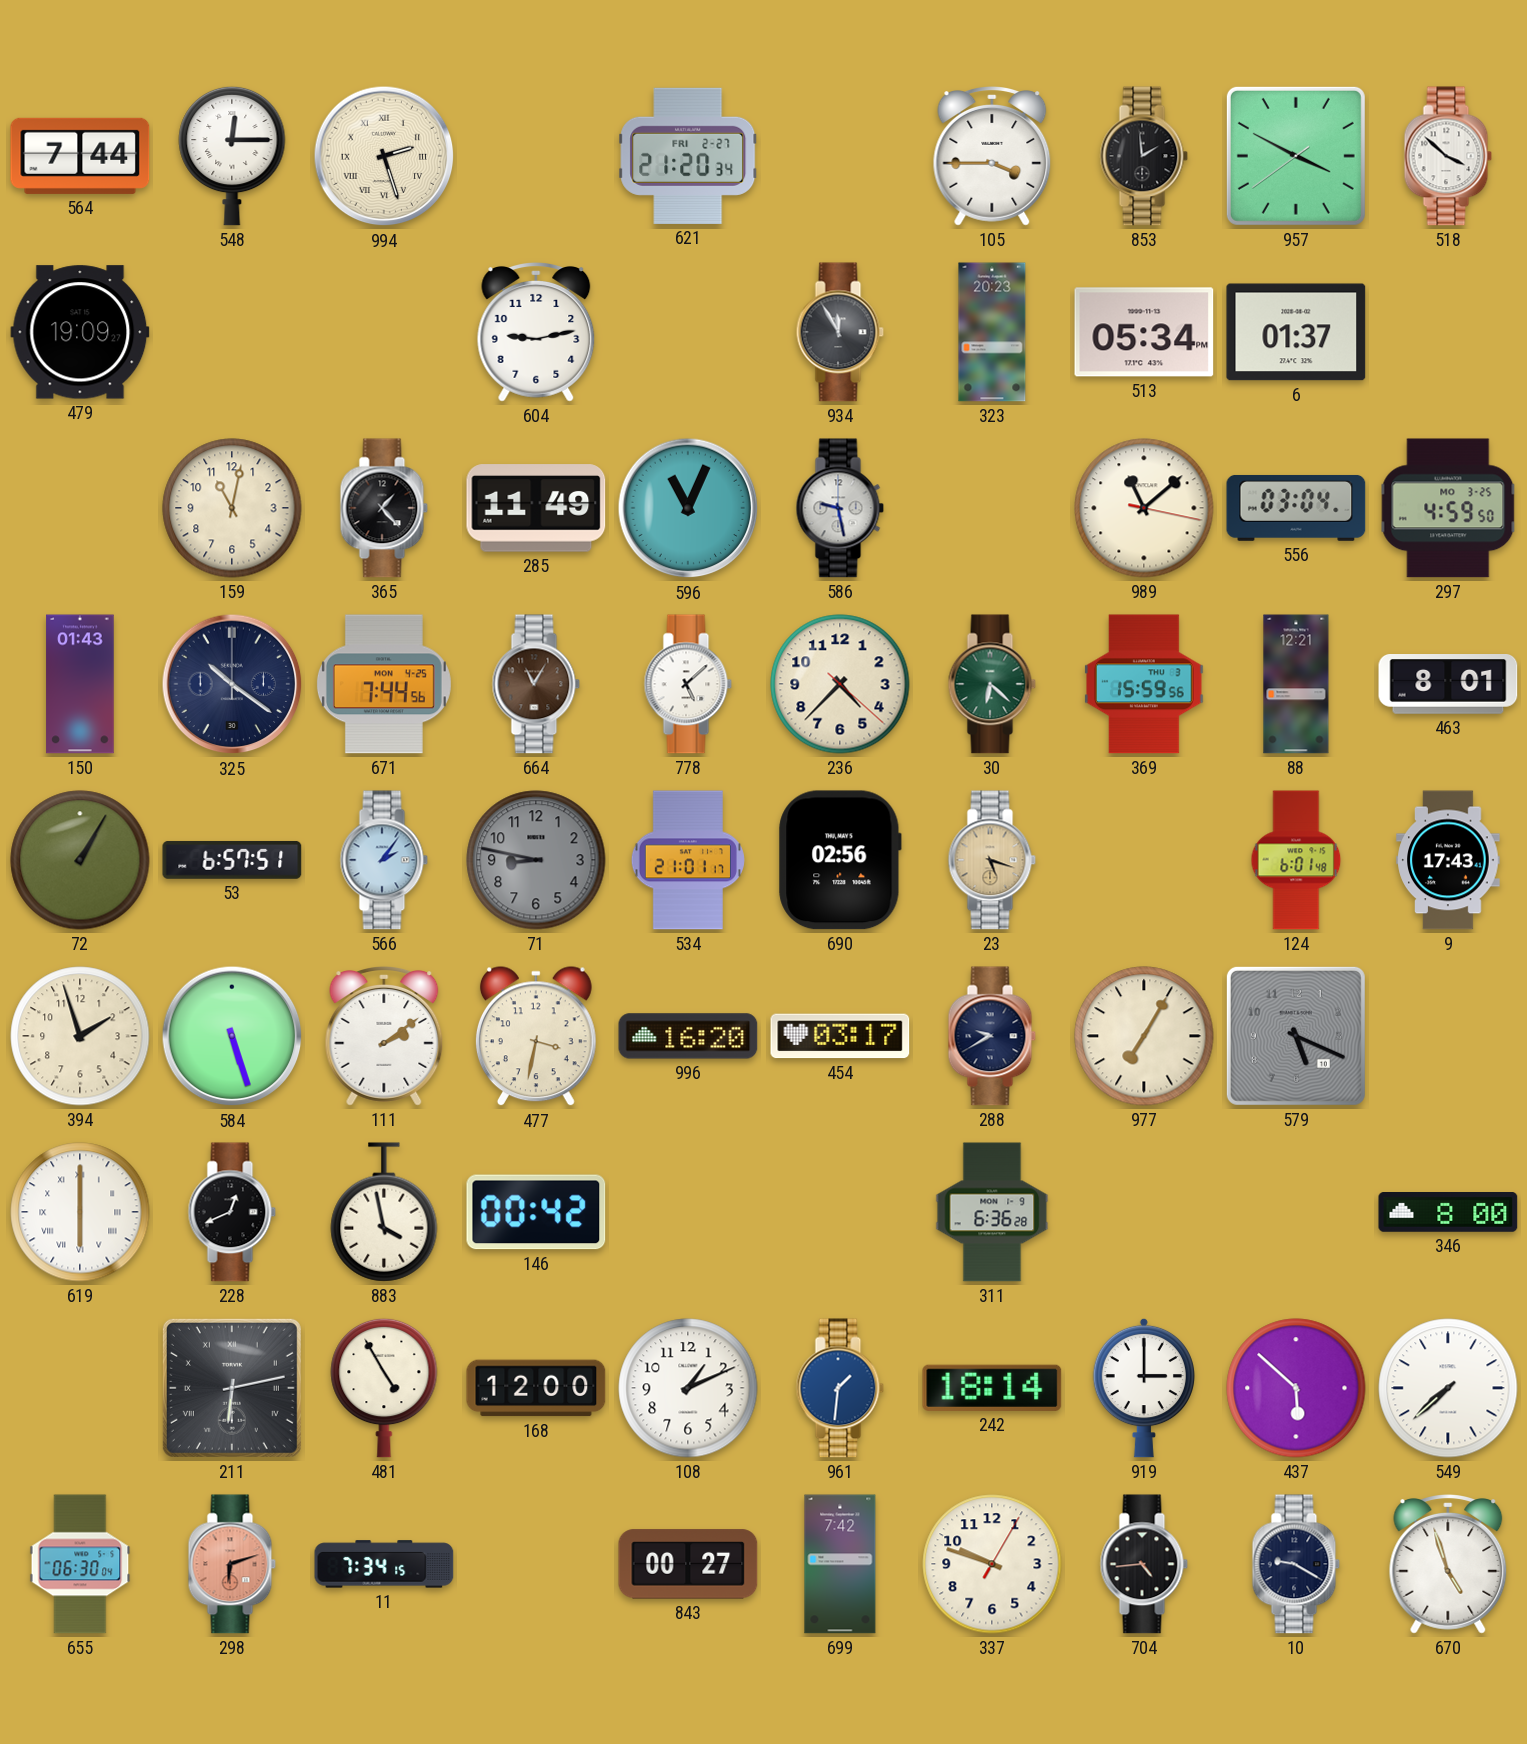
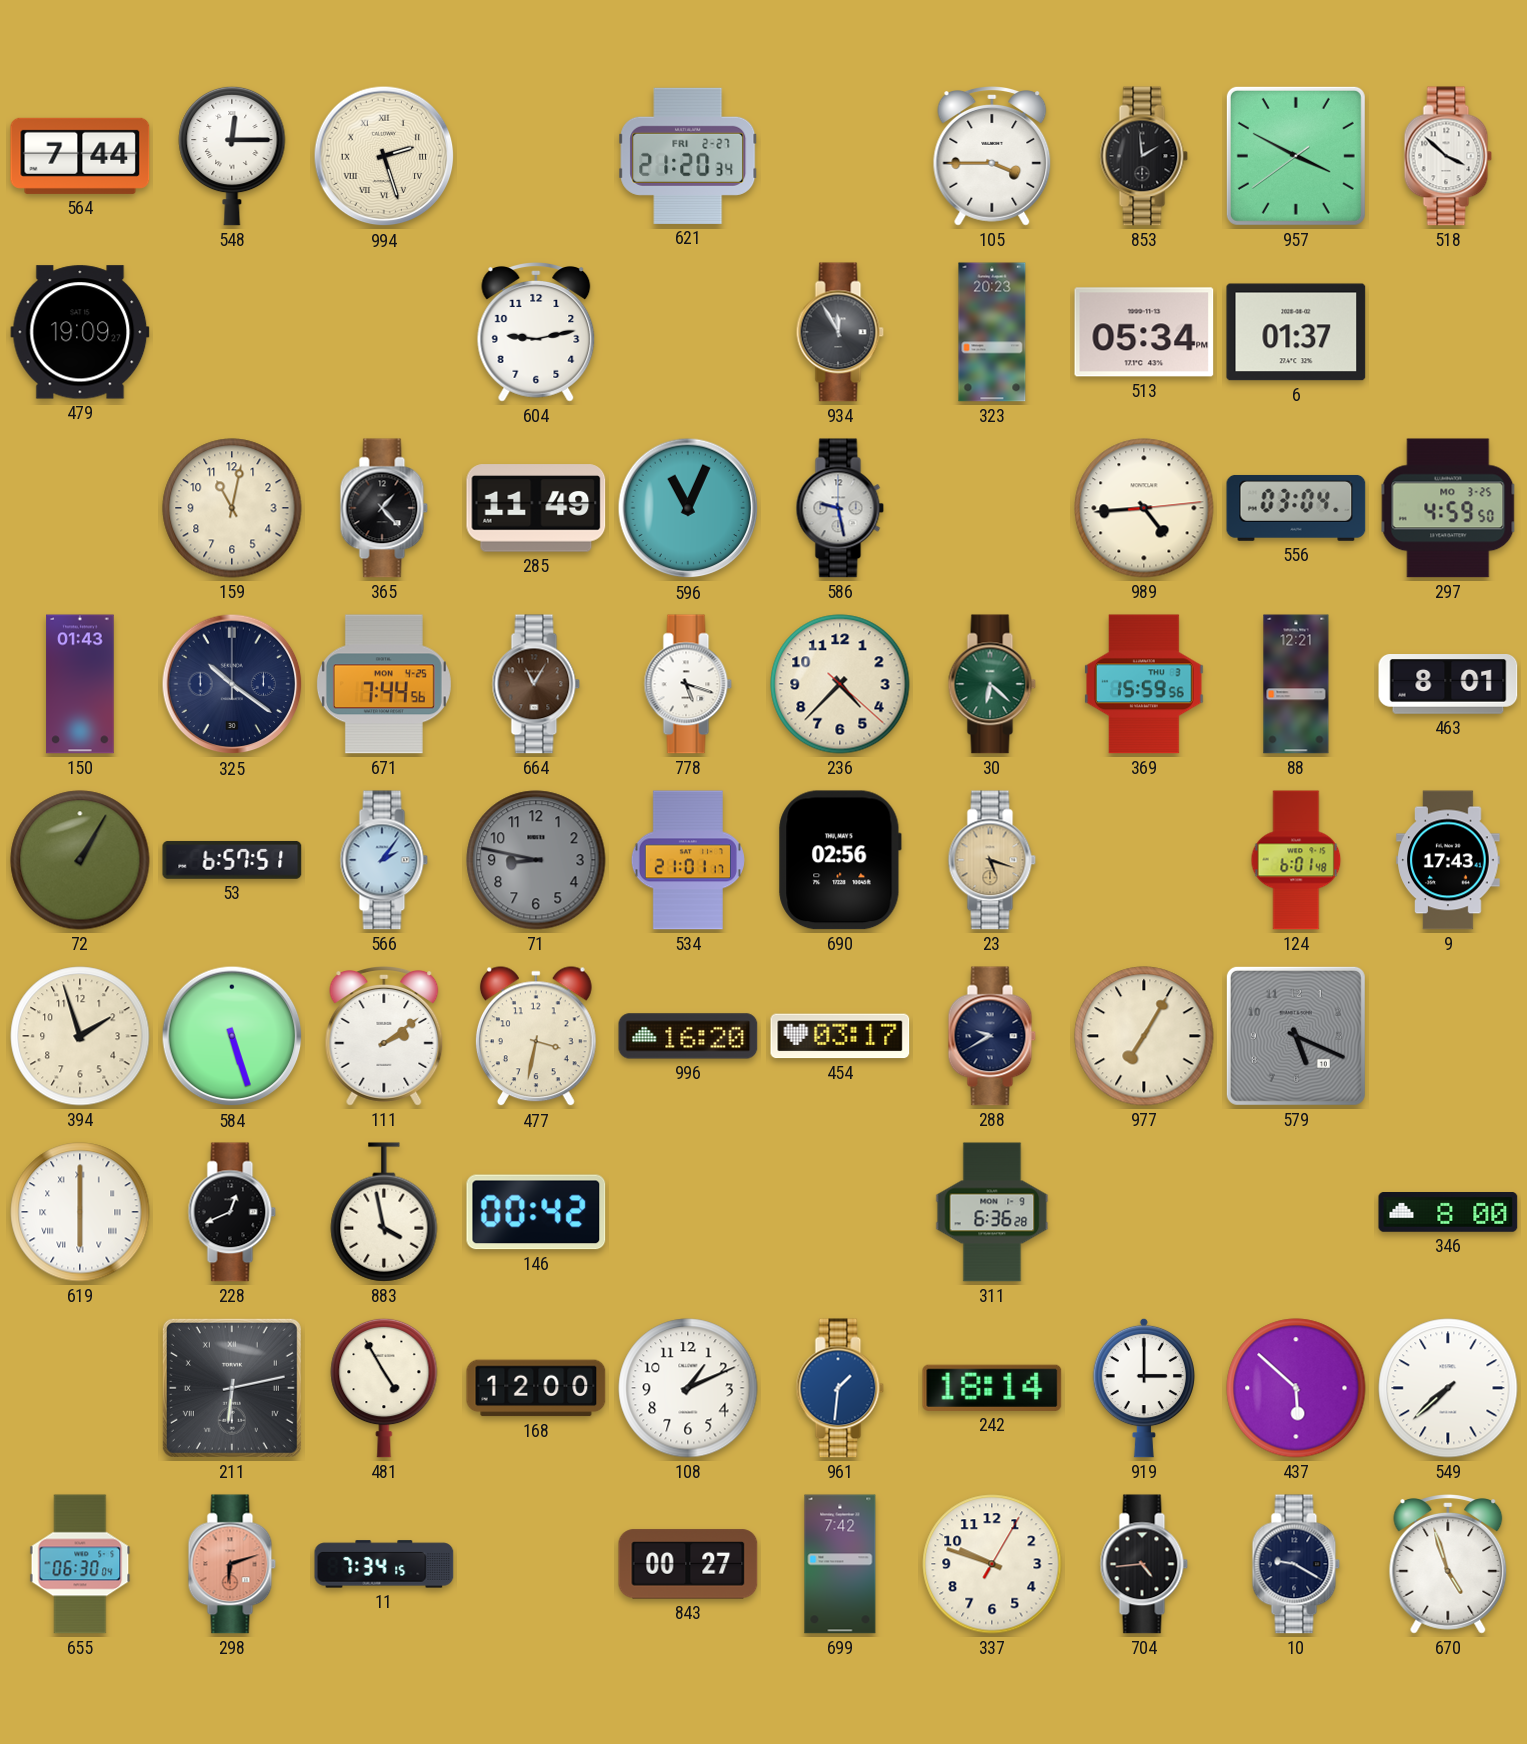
989: 11:08 -> 4:44
778: 5:08 -> 5:18
